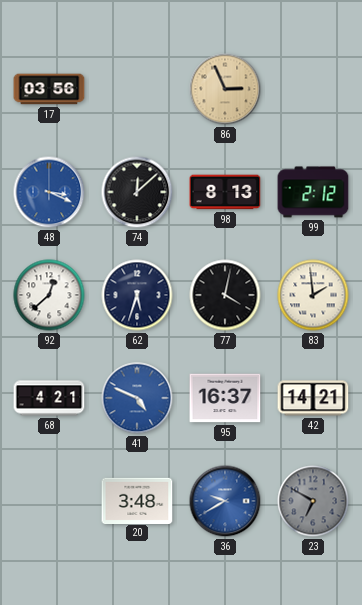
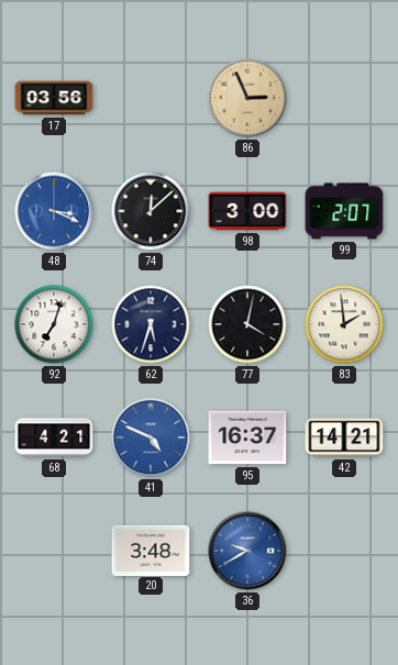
98: 8:13 -> 3:00
99: 2:12 -> 2:07
92: 12:38 -> 7:03
23: 6:50 -> none
